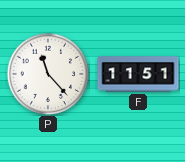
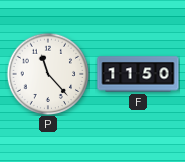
F: 11:51 -> 11:50
